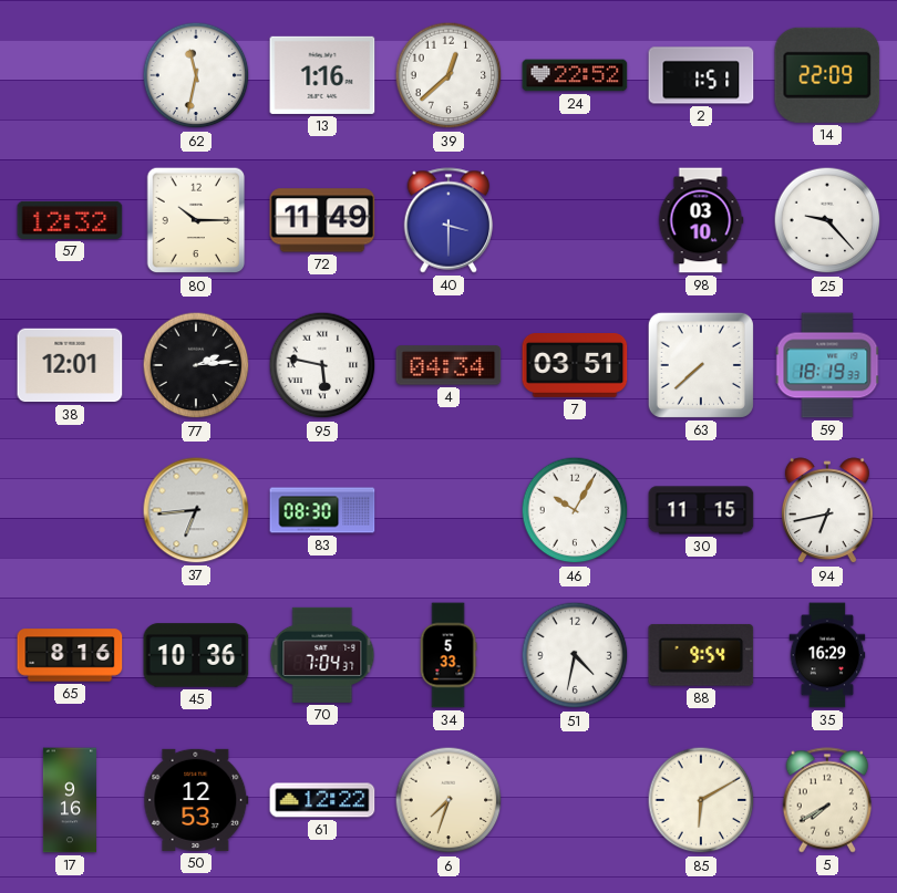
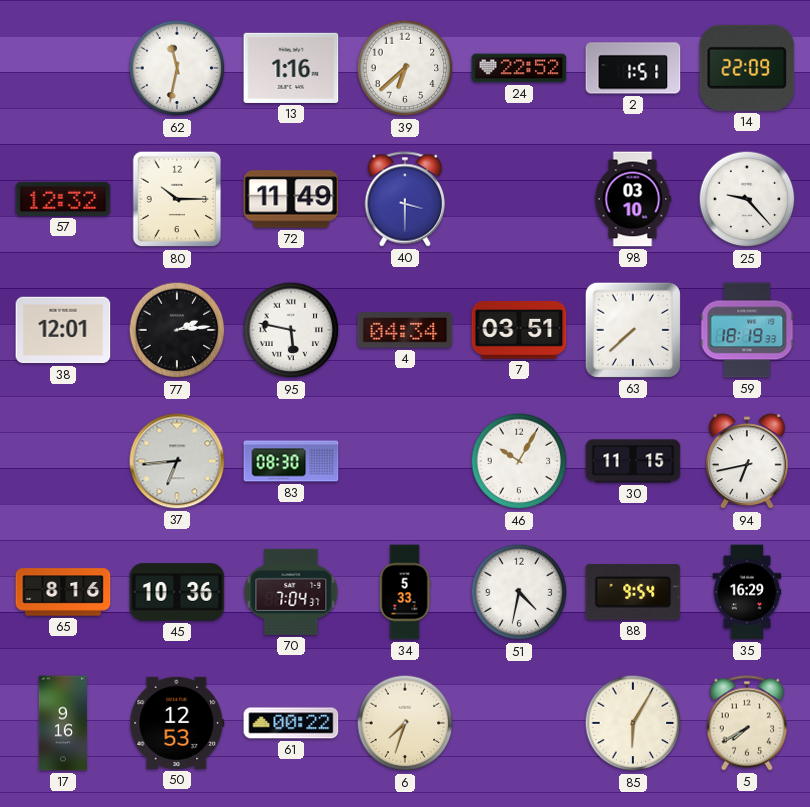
39: 12:38 -> 6:38
61: 12:22 -> 00:22
85: 6:10 -> 6:05
